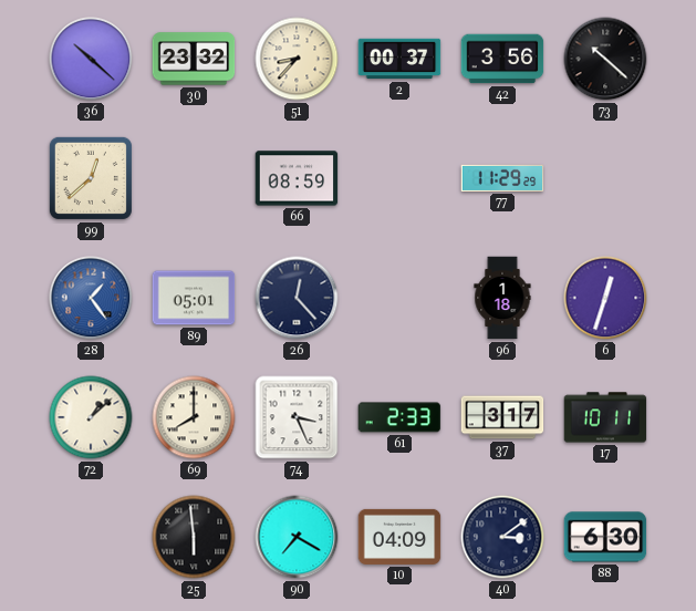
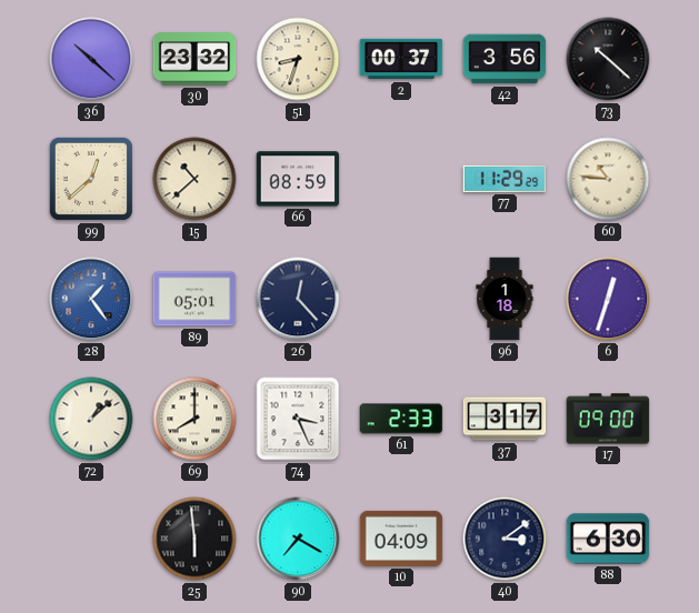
51: 8:37 -> 8:33
15: none -> 10:38
60: none -> 10:46
17: 10:11 -> 09:00
